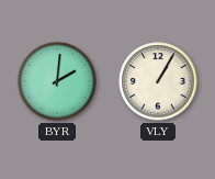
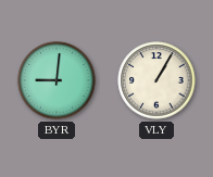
BYR: 2:01 -> 9:01
